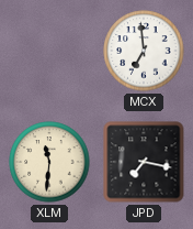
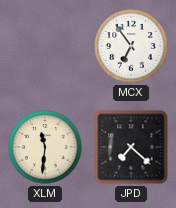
MCX: 6:59 -> 6:54
JPD: 7:17 -> 7:22
